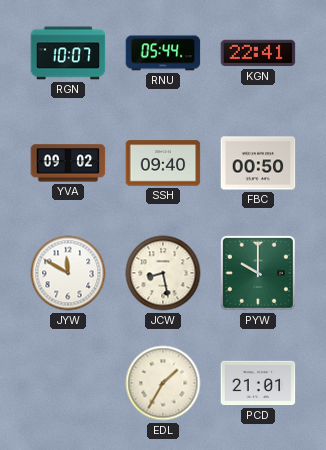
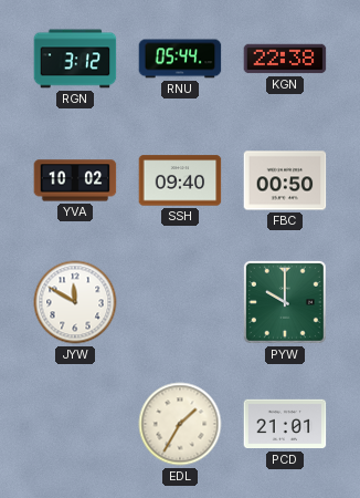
RGN: 10:07 -> 3:12
KGN: 22:41 -> 22:38
YVA: 09:02 -> 10:02
JCW: 8:28 -> none
